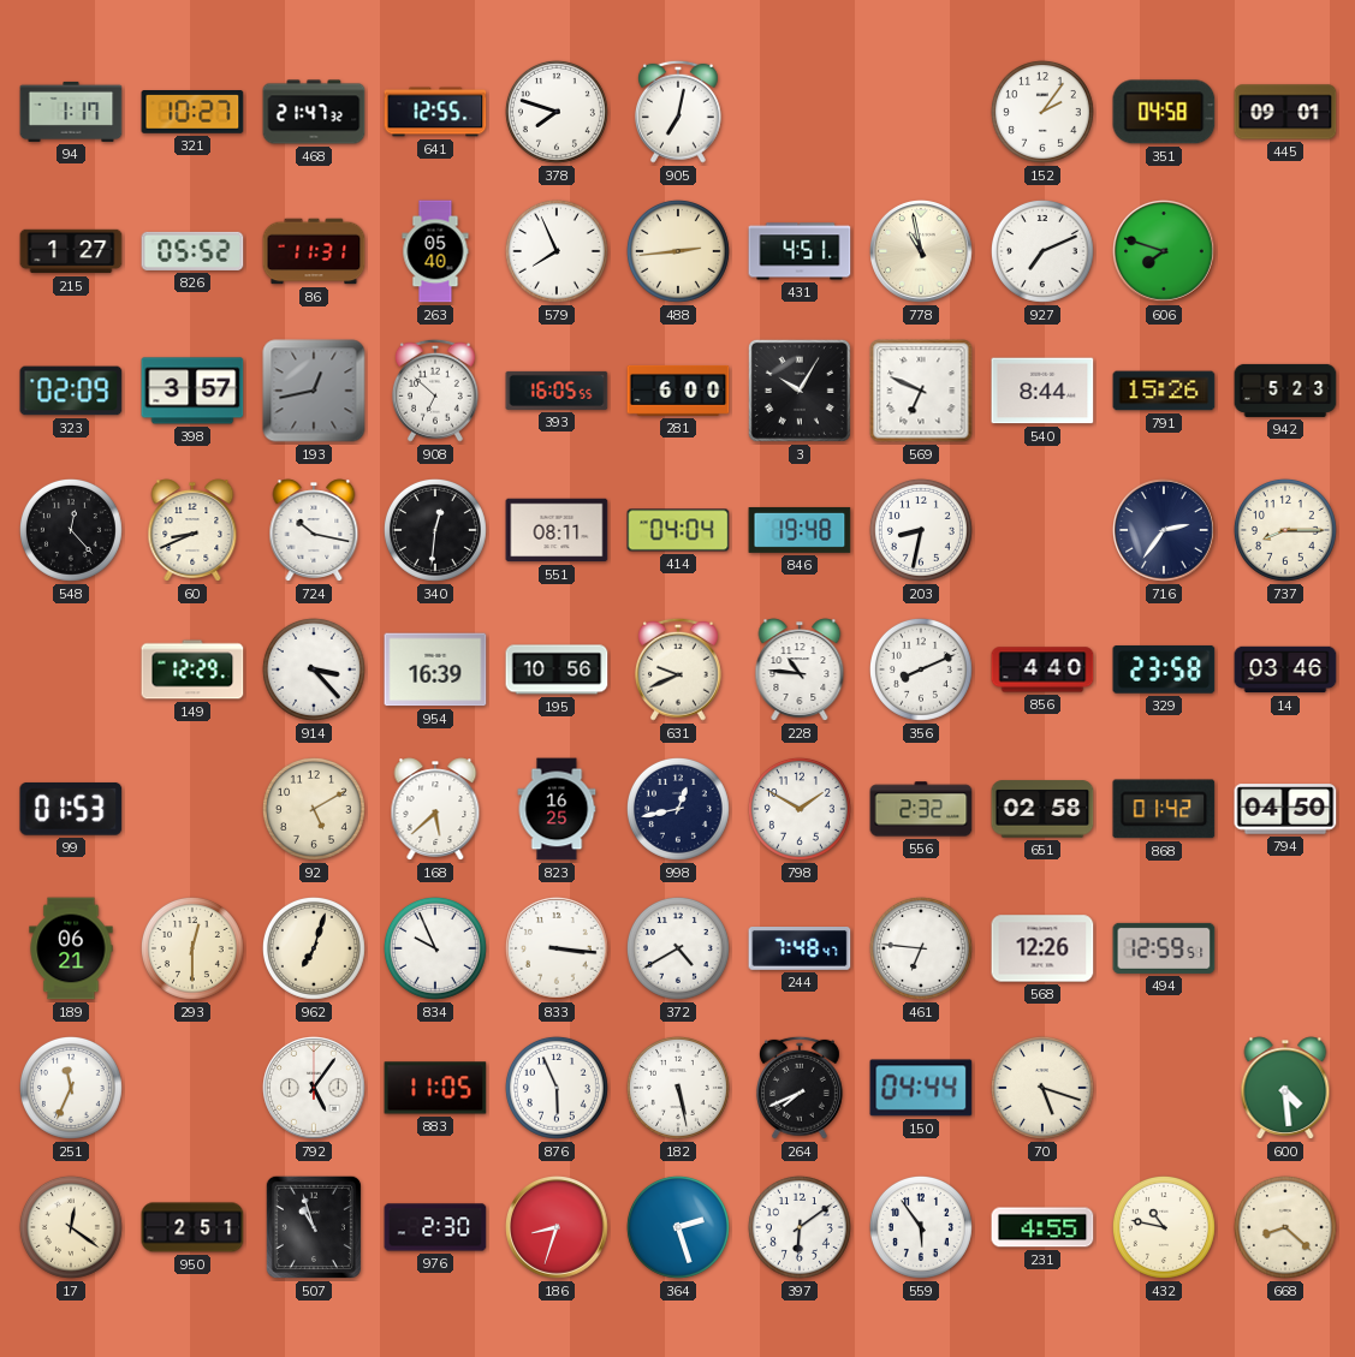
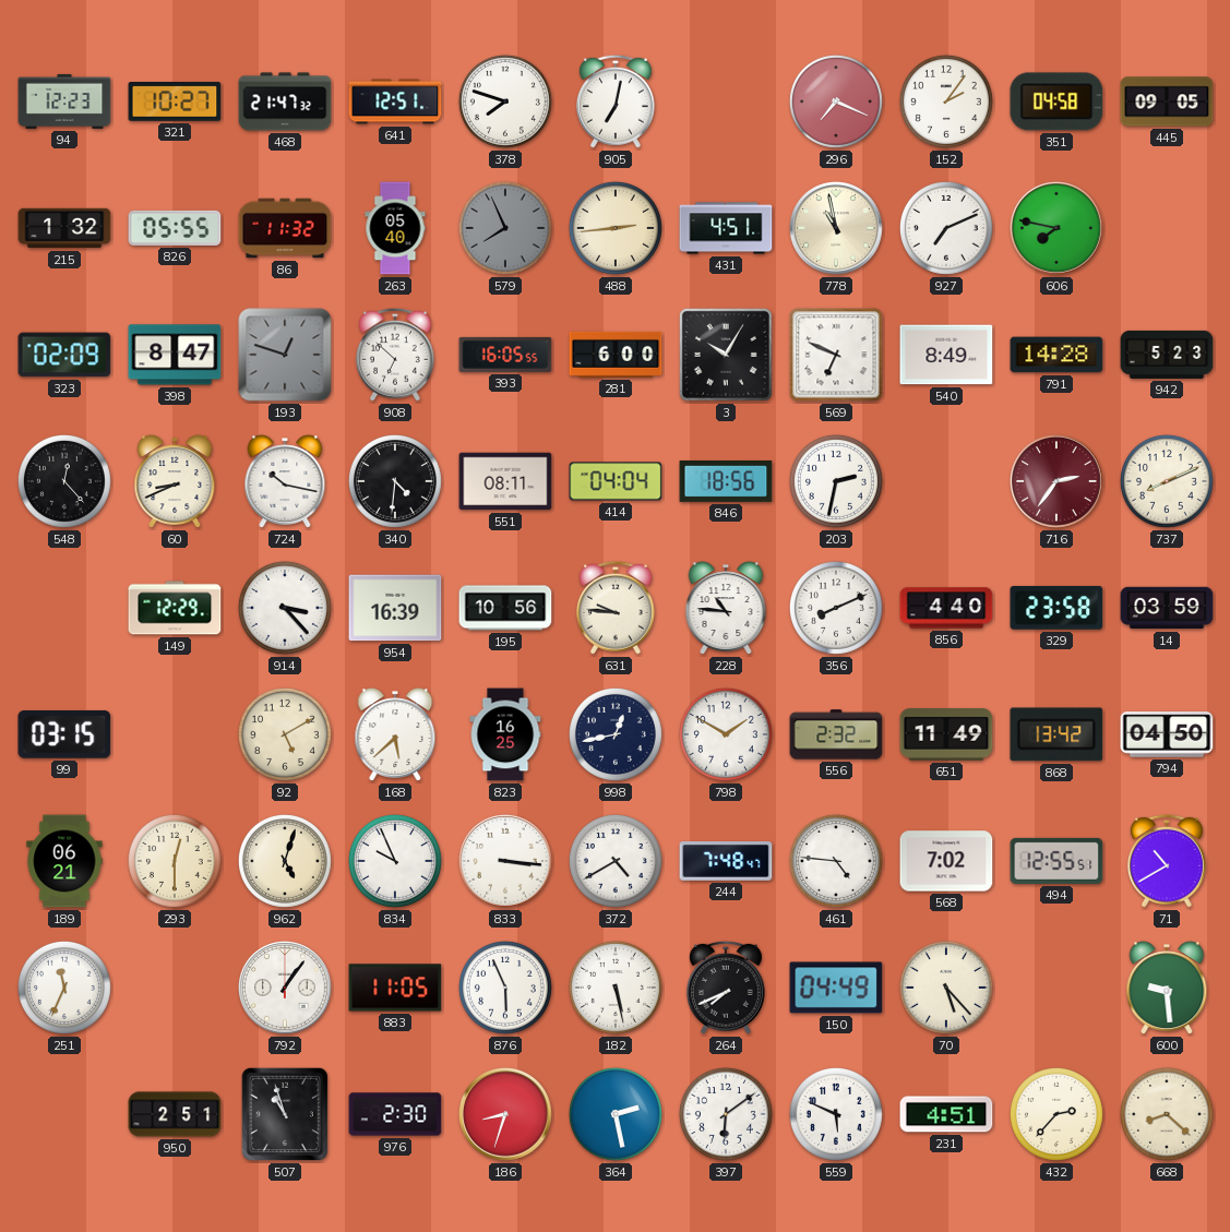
94: 1:17 -> 12:23
641: 12:55 -> 12:51
296: none -> 7:19
445: 09:01 -> 09:05
215: 1:27 -> 1:32
826: 05:52 -> 05:55
86: 11:31 -> 11:32
579 dial: white -> grey
606: 7:48 -> 7:47
398: 3:57 -> 8:47
193: 12:43 -> 12:48
540: 8:44 -> 8:49
791: 15:26 -> 14:28
340: 12:31 -> 4:31
846: 19:48 -> 18:56
203: 8:32 -> 2:32
716 dial: navy -> burgundy
737: 8:15 -> 8:11
631: 9:41 -> 9:46
14: 03:46 -> 03:59
99: 01:53 -> 03:15
651: 02:58 -> 11:49
868: 01:42 -> 13:42
962: 7:03 -> 5:03
461: 6:46 -> 4:46
568: 12:26 -> 7:02
494: 12:59 -> 12:55
71: none -> 10:40
792: 5:06 -> 1:06
150: 04:44 -> 04:49
70: 5:18 -> 5:23
600: 4:29 -> 9:29
17: 12:21 -> none
364: 2:27 -> 2:28
559: 5:54 -> 5:49
231: 4:55 -> 4:51
432: 10:47 -> 2:37
